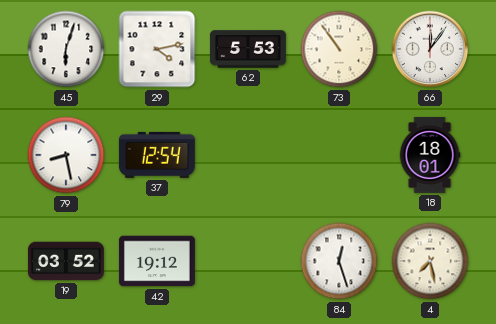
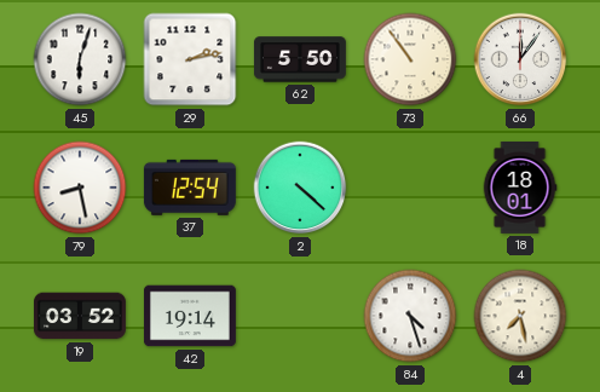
29: 4:13 -> 2:13
62: 5:53 -> 5:50
2: none -> 4:22
42: 19:12 -> 19:14
84: 12:27 -> 4:27
